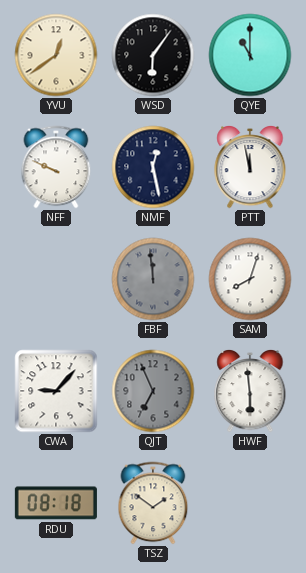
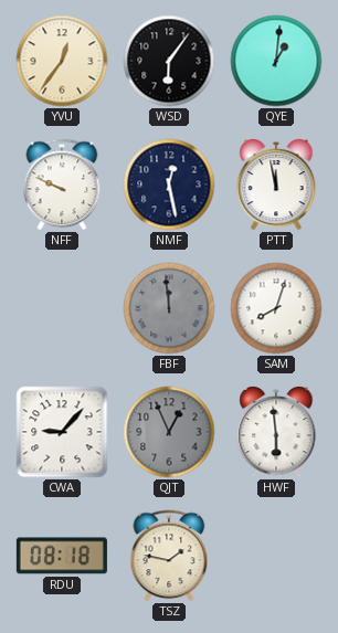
YVU: 12:39 -> 12:36
QYE: 11:00 -> 1:01
QJT: 6:56 -> 12:56
TSZ: 1:51 -> 1:47
